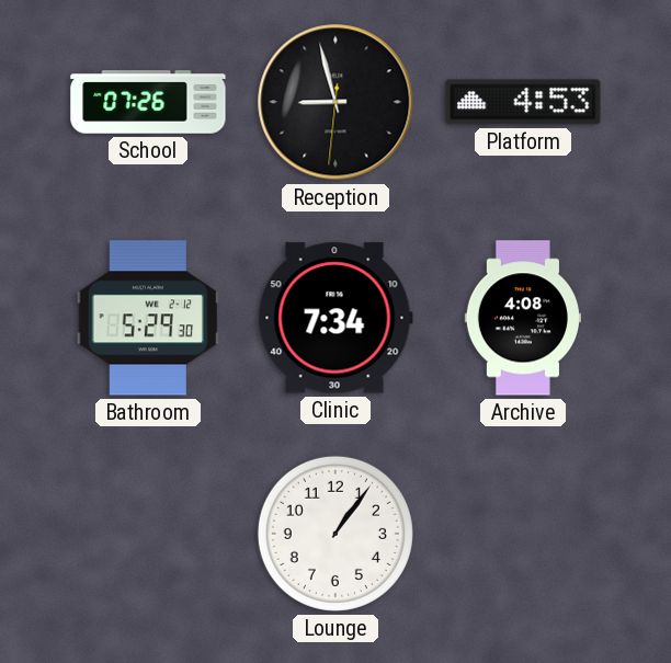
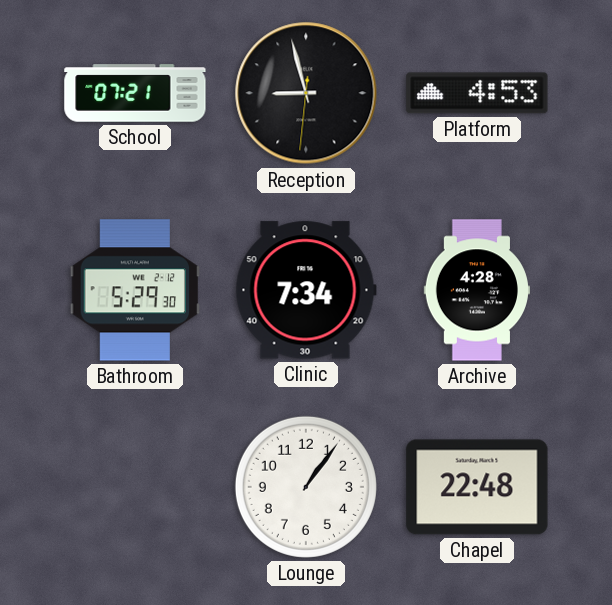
School: 07:26 -> 07:21
Archive: 4:08 -> 4:28
Chapel: none -> 22:48
